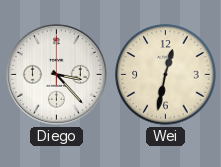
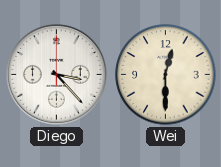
Wei: 12:32 -> 12:30
